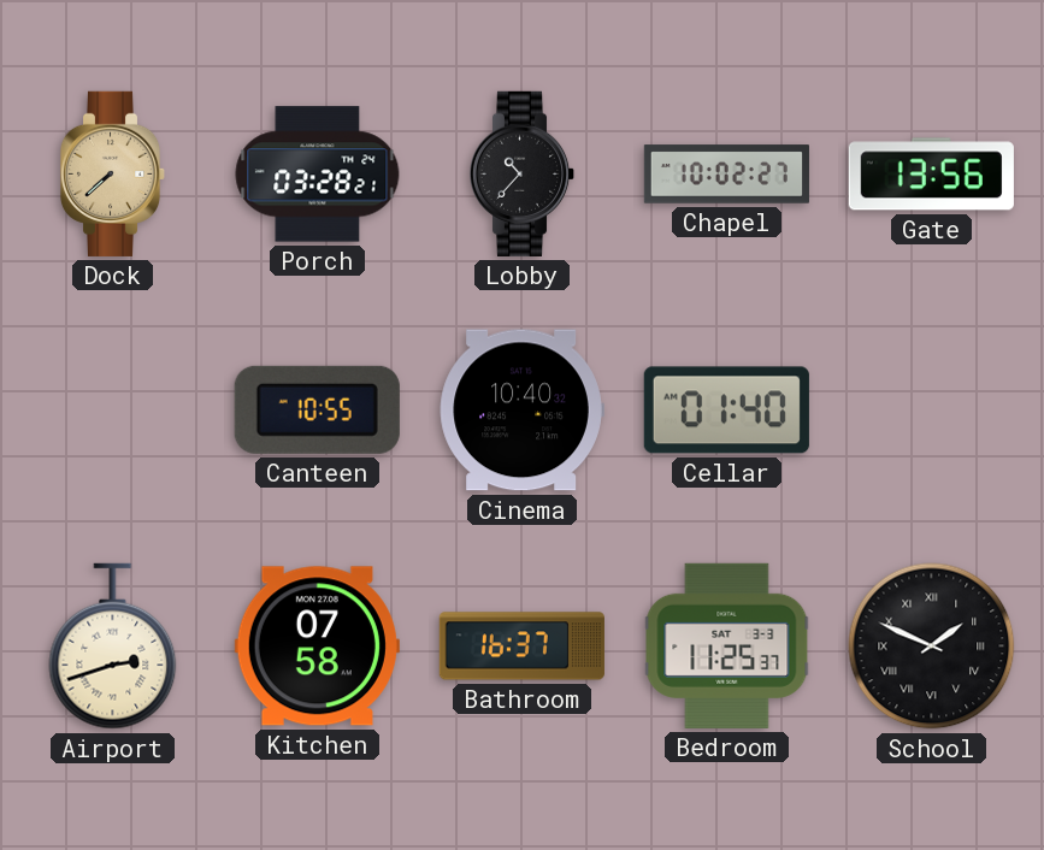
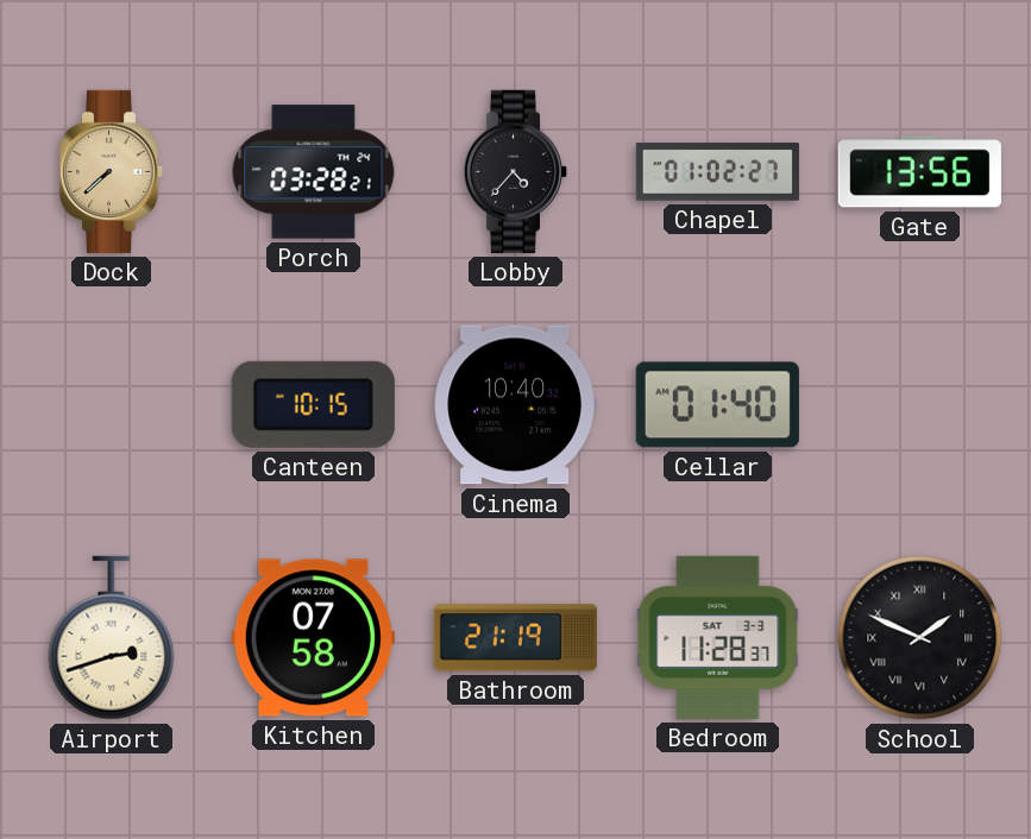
Lobby: 10:37 -> 4:37
Chapel: 10:02 -> 01:02
Canteen: 10:55 -> 10:15
Bathroom: 16:37 -> 21:19
Bedroom: 11:25 -> 11:28
